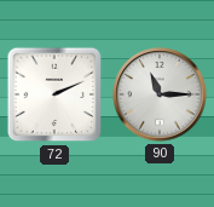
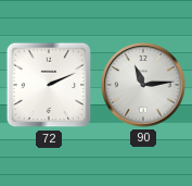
90: 11:15 -> 11:14
